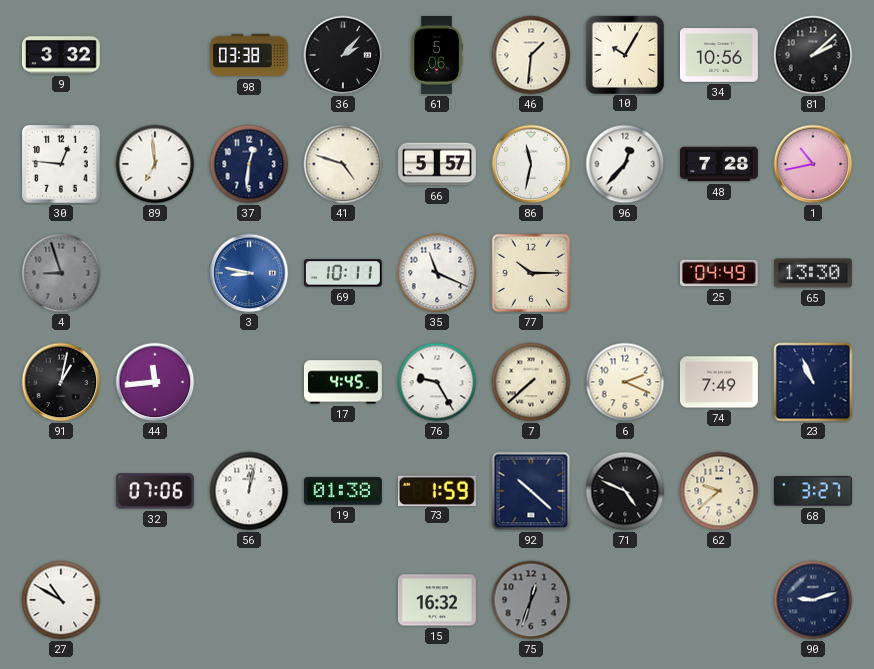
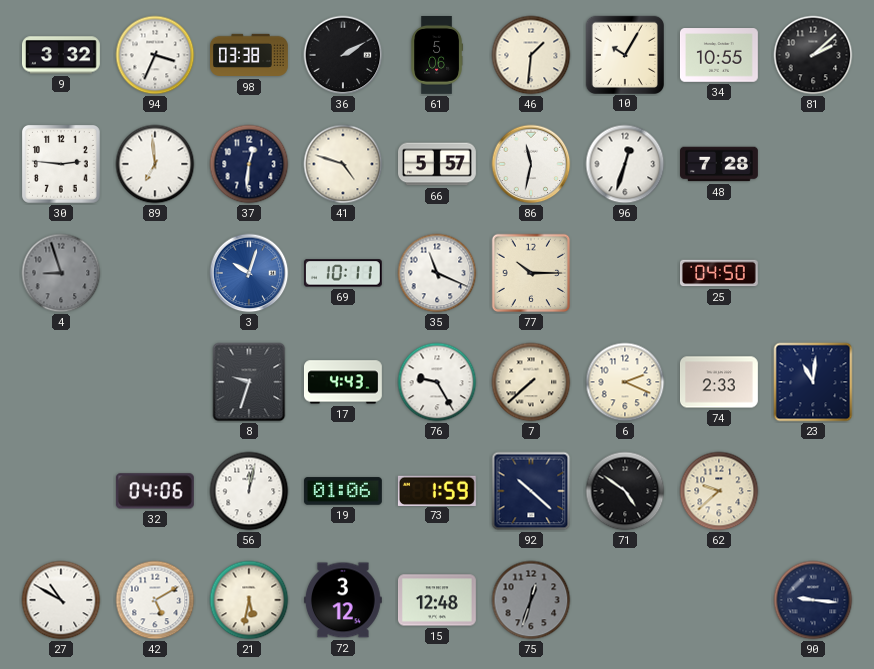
94: none -> 3:34
36: 2:07 -> 2:10
34: 10:56 -> 10:55
30: 12:46 -> 2:46
96: 12:37 -> 12:33
1: 10:43 -> none
3: 8:47 -> 10:03
25: 04:49 -> 04:50
65: 13:30 -> none
91: 1:02 -> none
44: 11:44 -> none
8: none -> 9:33
17: 4:45 -> 4:43
74: 7:49 -> 2:33
23: 10:56 -> 11:01
32: 07:06 -> 04:06
19: 01:38 -> 01:06
71: 4:49 -> 4:51
68: 3:27 -> none
42: none -> 5:10
21: none -> 5:32
72: none -> 3:12
15: 16:32 -> 12:48
90: 9:12 -> 9:16
